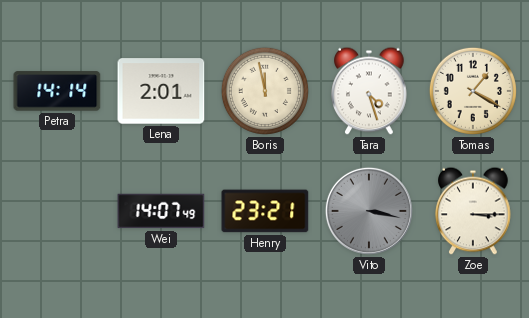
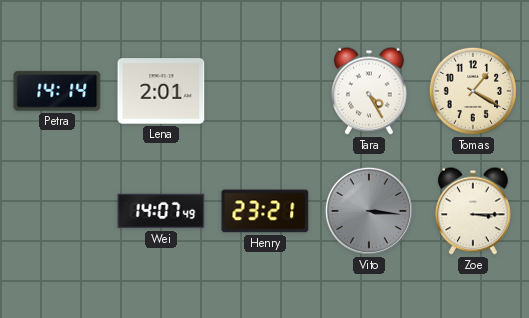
Boris: 11:58 -> none
Tara: 4:27 -> 4:25
Vito: 3:17 -> 3:16
